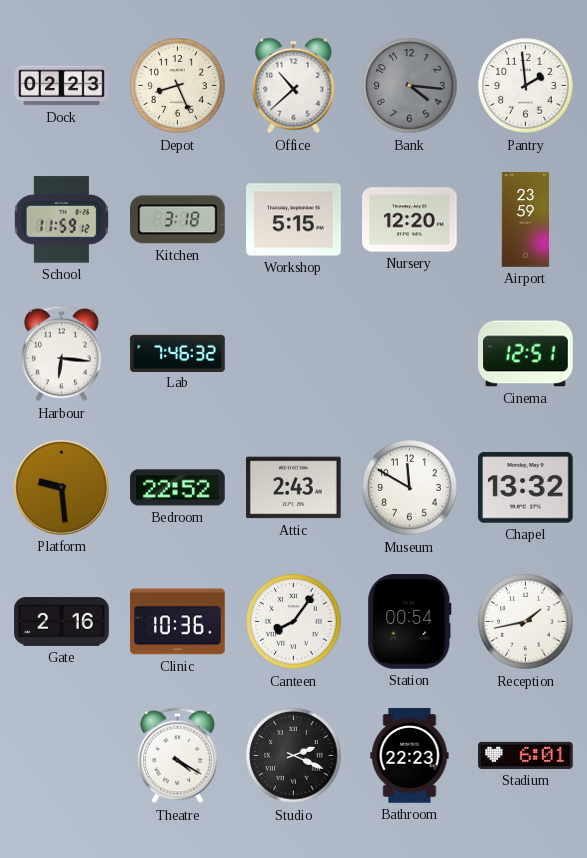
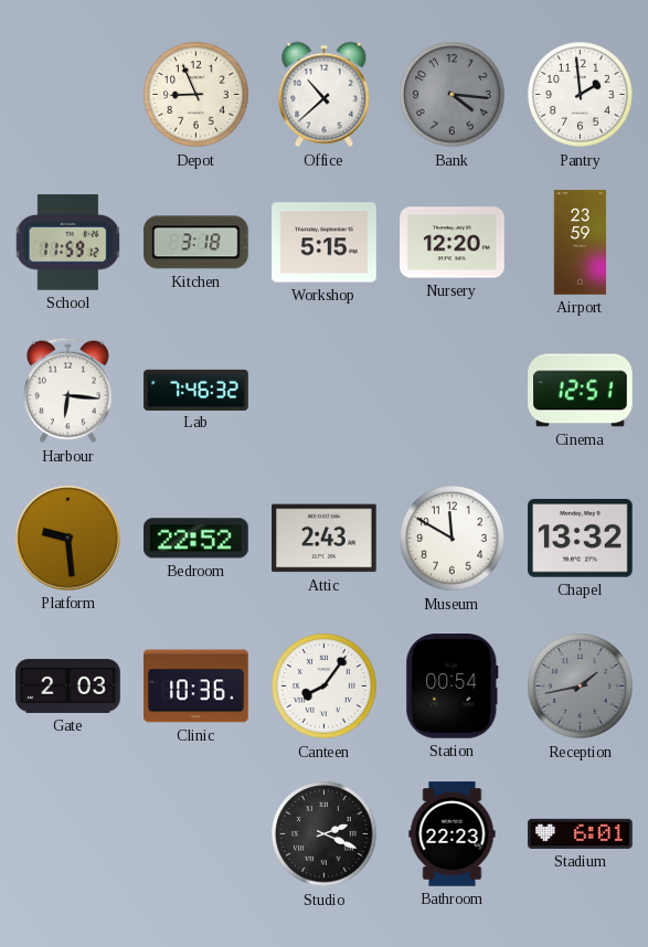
Dock: 02:23 -> none
Depot: 8:26 -> 8:56
Gate: 2:16 -> 2:03
Reception dial: white -> grey
Theatre: 4:20 -> none
